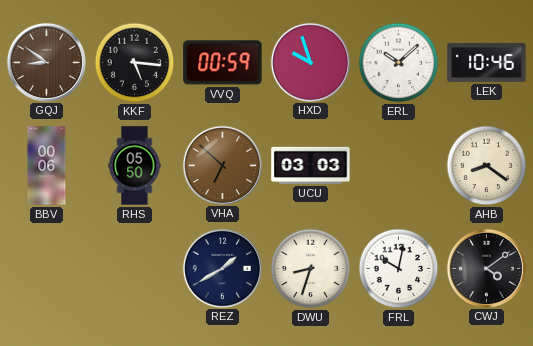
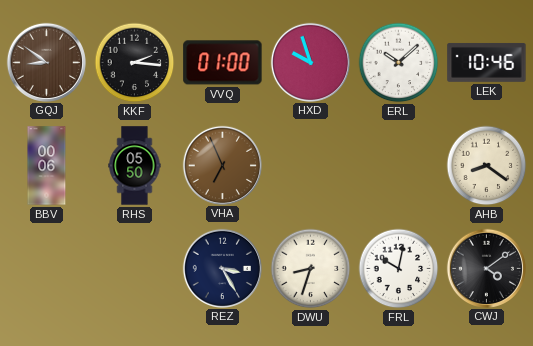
KKF: 5:16 -> 2:16
VVQ: 00:59 -> 01:00
VHA: 6:52 -> 6:56
UCU: 03:03 -> none
REZ: 1:40 -> 3:25
